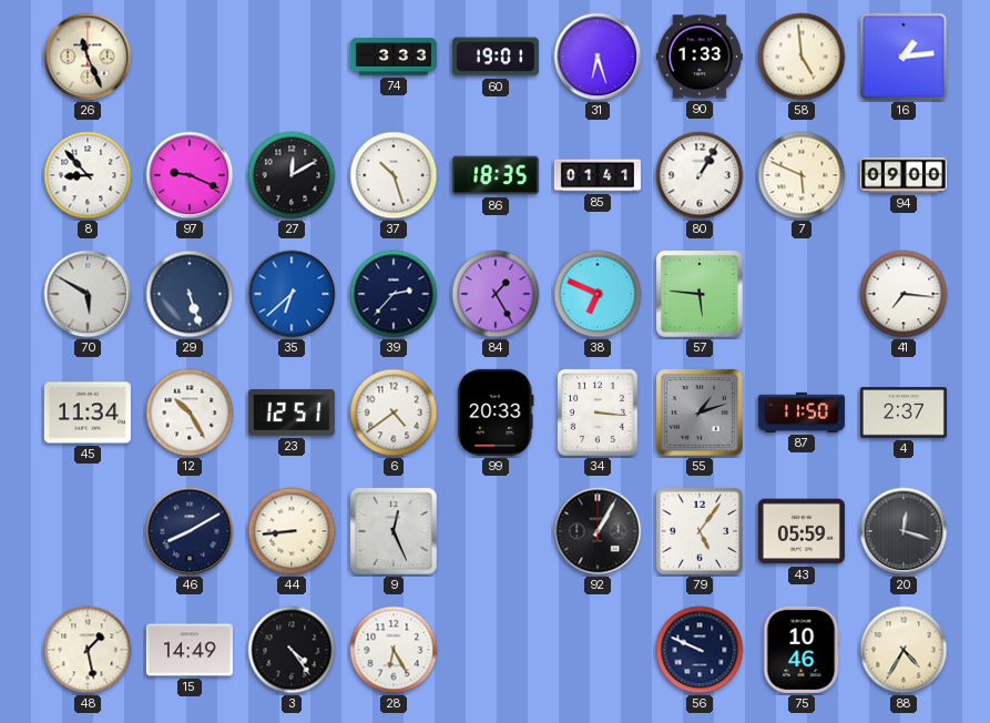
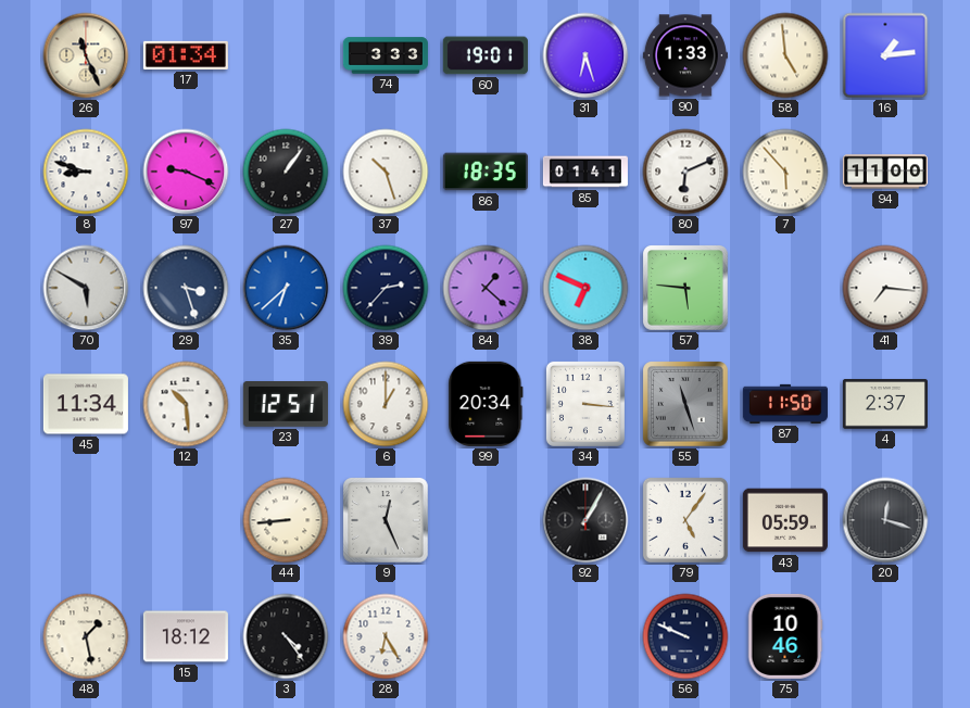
17: none -> 01:34
8: 8:53 -> 8:48
27: 12:10 -> 1:06
80: 1:05 -> 6:11
7: 5:49 -> 5:53
94: 09:00 -> 11:00
29: 5:27 -> 3:27
84: 1:25 -> 1:22
12: 10:25 -> 10:29
6: 4:39 -> 1:00
99: 20:33 -> 20:34
55: 1:12 -> 11:27
46: 8:10 -> none
15: 14:49 -> 18:12
88: 4:35 -> none
